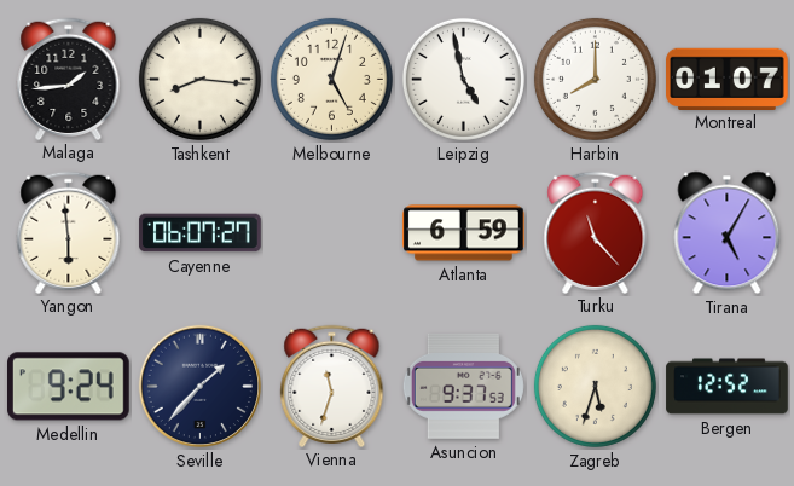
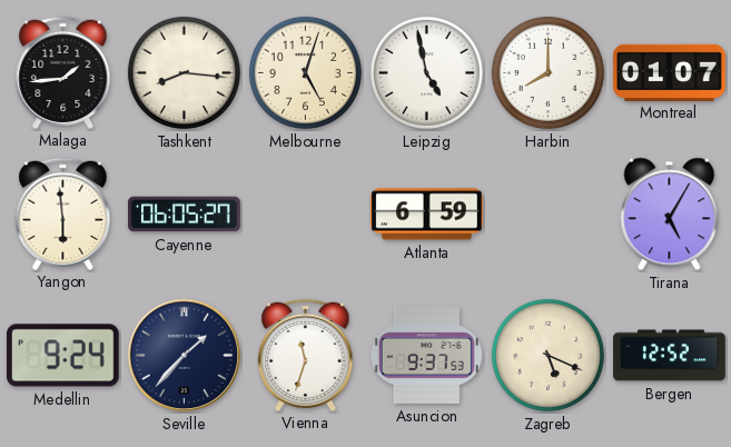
Cayenne: 06:07 -> 06:05
Turku: 11:23 -> none
Zagreb: 5:33 -> 5:19
